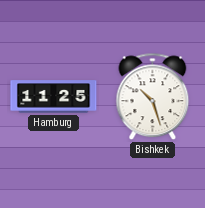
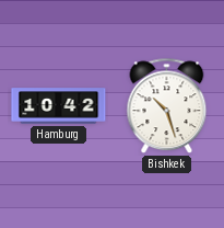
Hamburg: 11:25 -> 10:42
